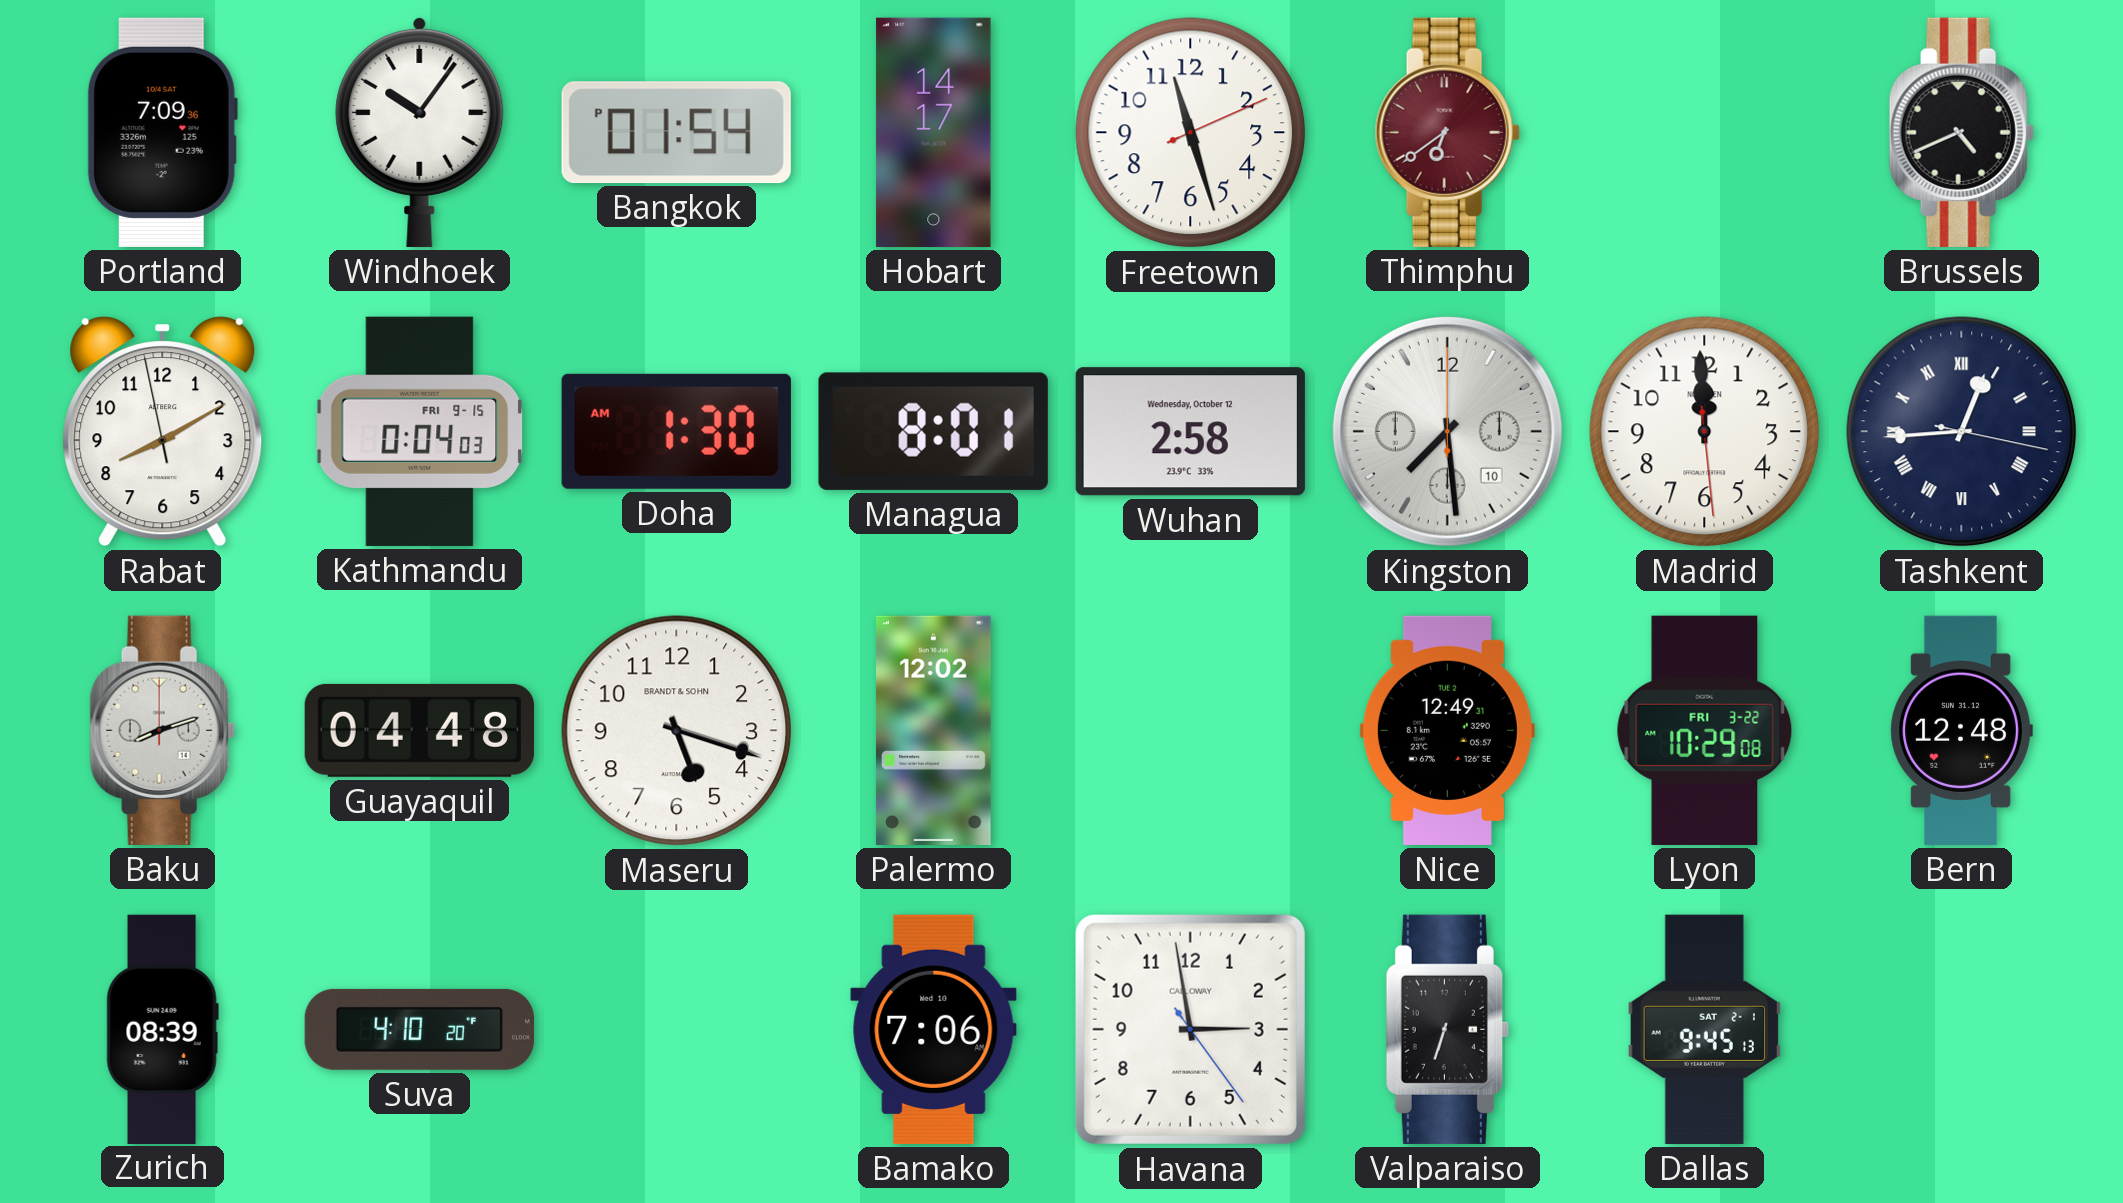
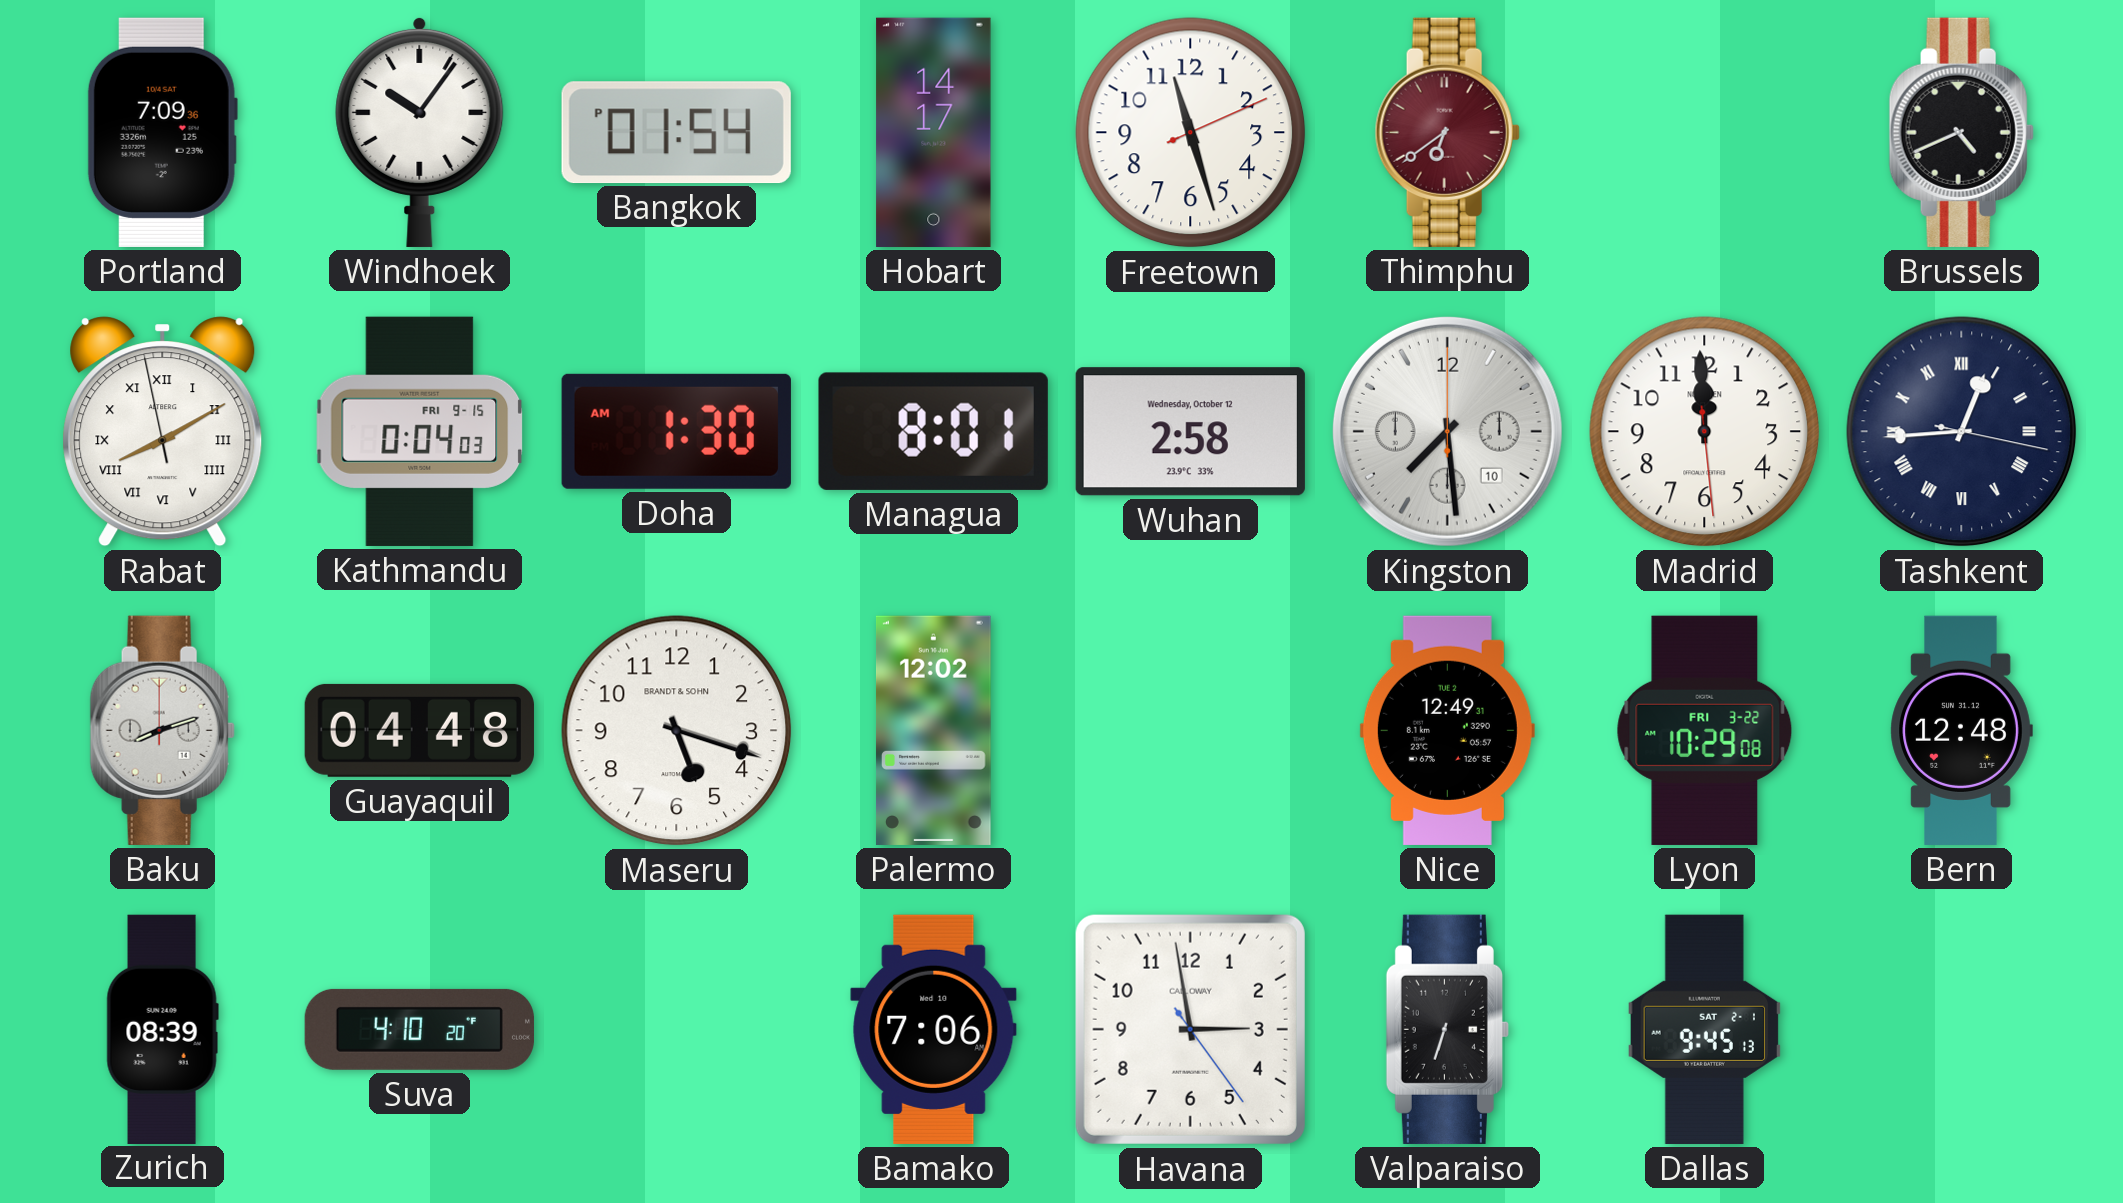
Rabat numerals: Arabic -> Roman
